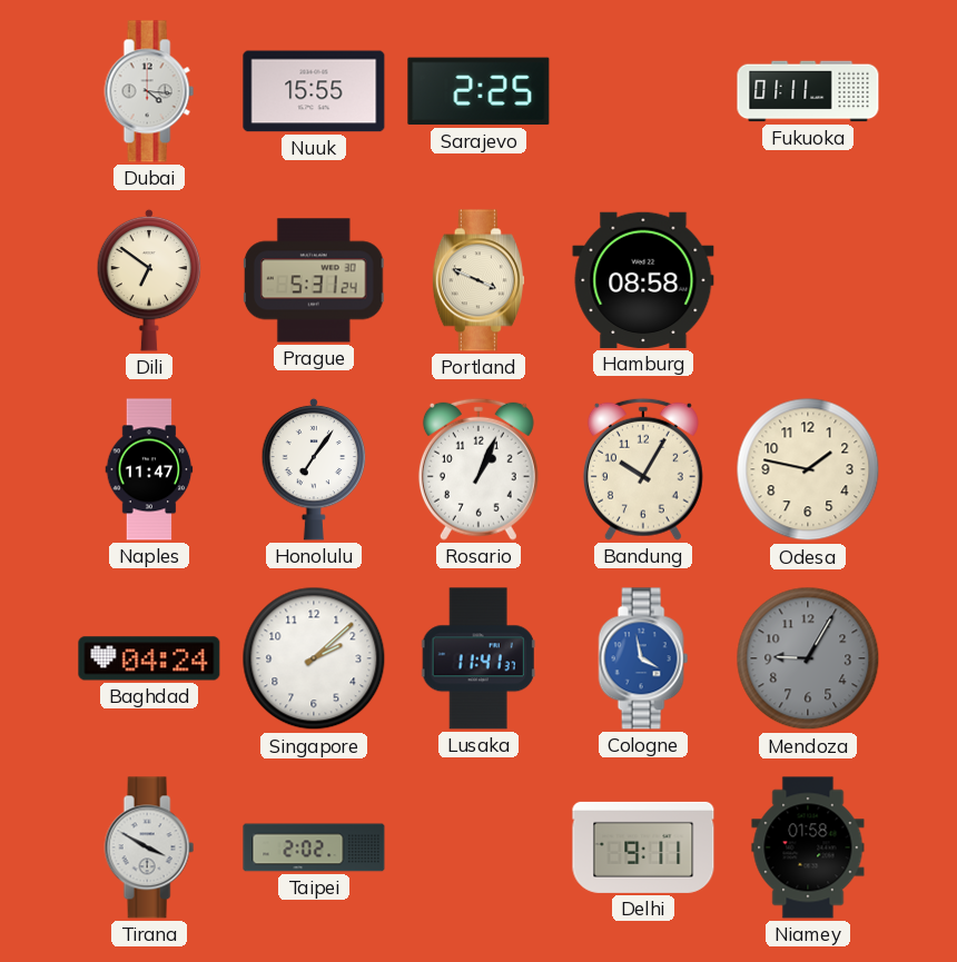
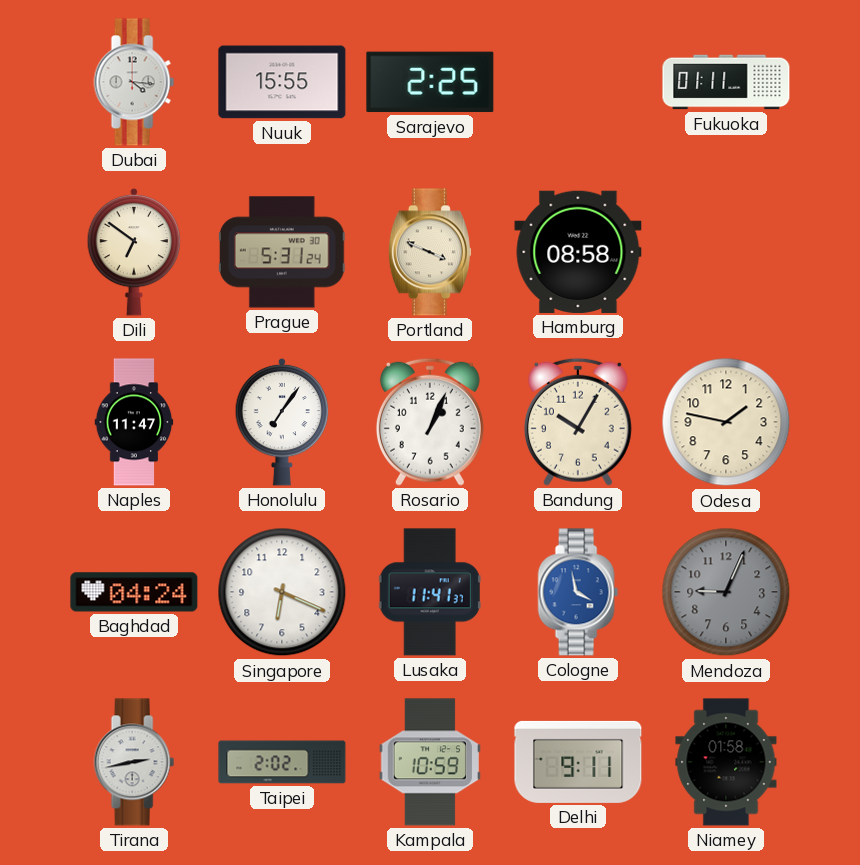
Singapore: 2:08 -> 6:19
Mendoza: 9:05 -> 9:04
Tirana: 3:50 -> 2:43
Kampala: none -> 10:59
